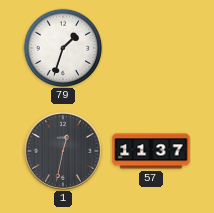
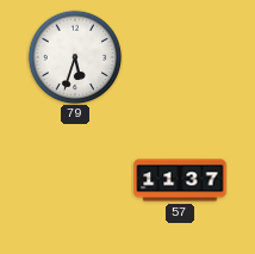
79: 1:33 -> 5:33
1: 12:32 -> none
